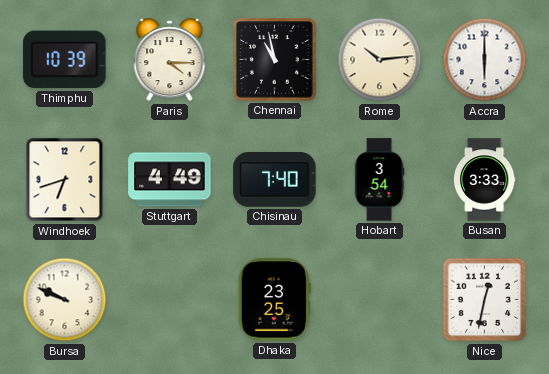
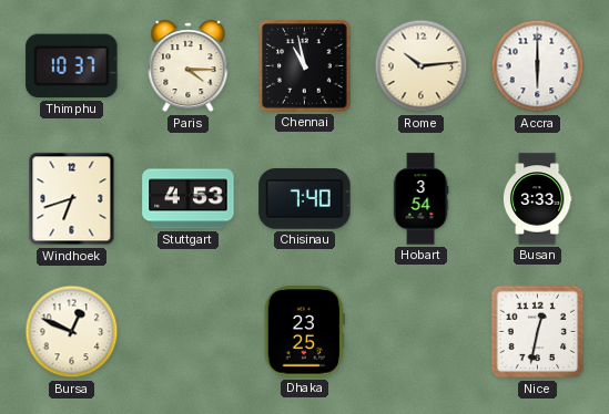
Thimphu: 10:39 -> 10:37
Stuttgart: 4:49 -> 4:53
Bursa: 9:49 -> 12:49
